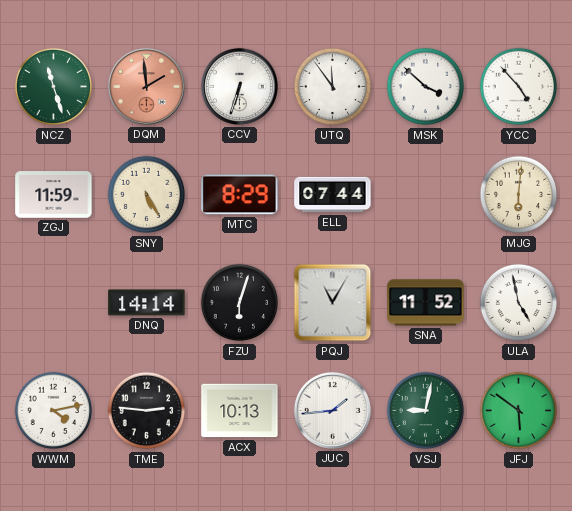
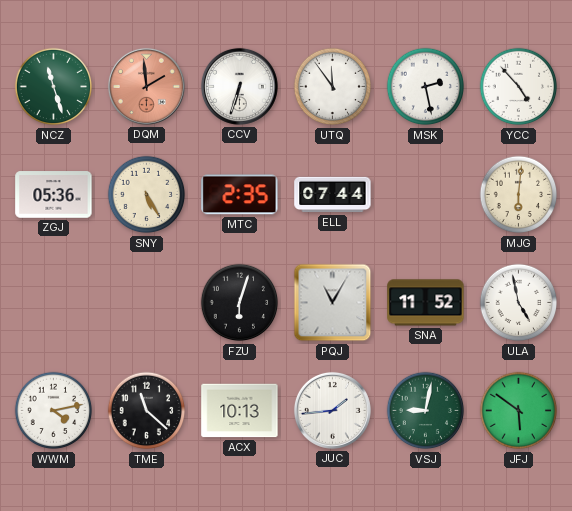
MSK: 3:52 -> 2:28
ZGJ: 11:59 -> 05:36
MTC: 8:29 -> 2:35
DNQ: 14:14 -> none
TME: 2:46 -> 11:22
